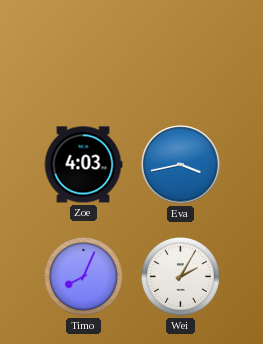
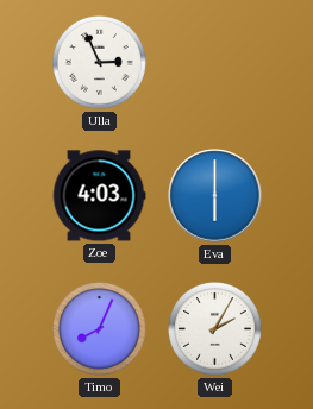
Ulla: none -> 2:56
Eva: 3:43 -> 6:00
